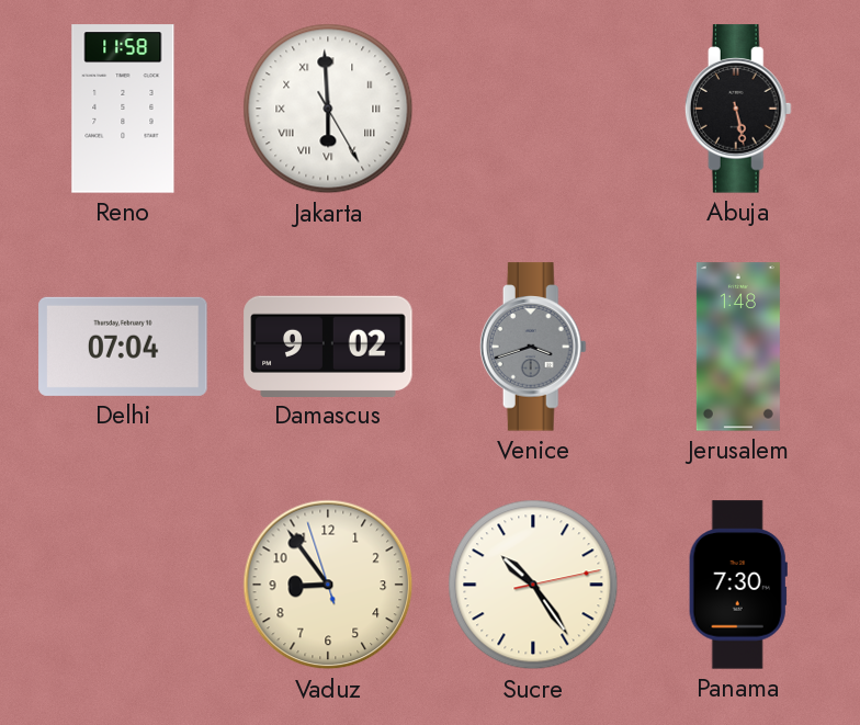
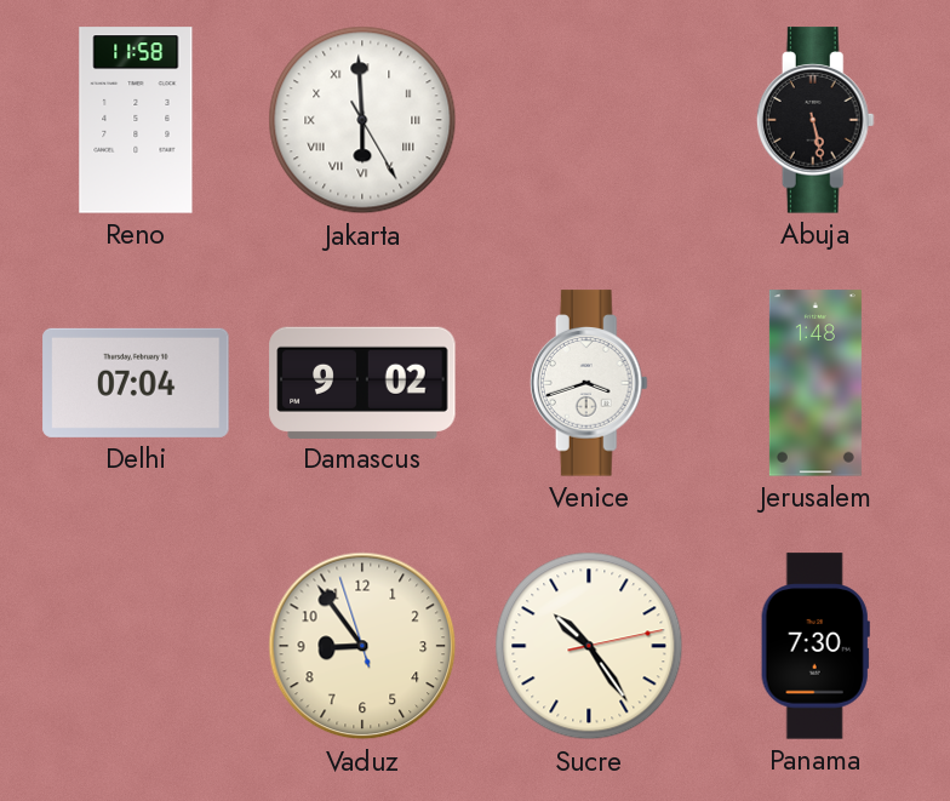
Venice dial: grey -> white
